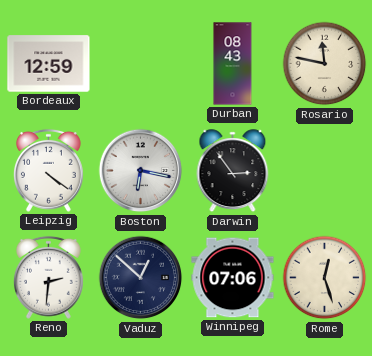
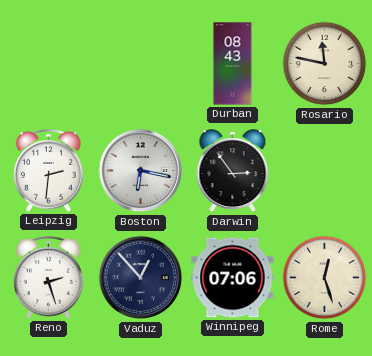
Bordeaux: 12:59 -> none
Leipzig: 4:21 -> 2:31
Reno: 2:31 -> 2:27
Vaduz: 12:52 -> 12:53
